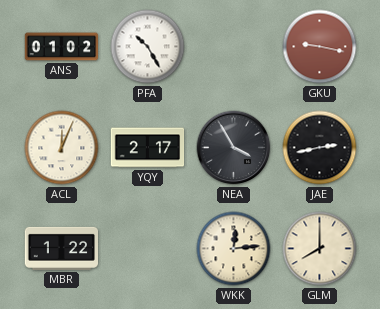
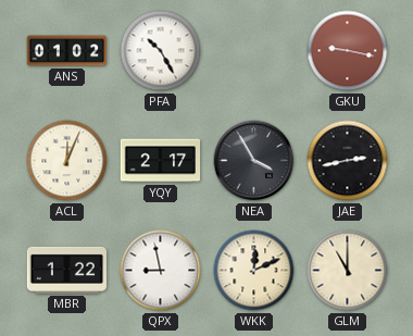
QPX: none -> 8:58
WKK: 12:14 -> 12:11
GLM: 8:00 -> 11:00
